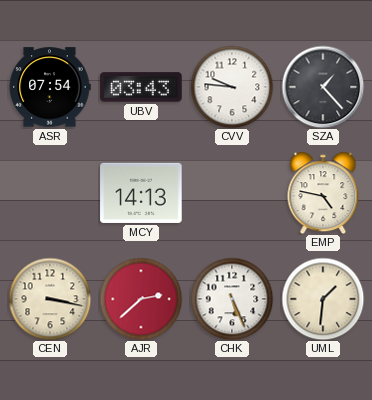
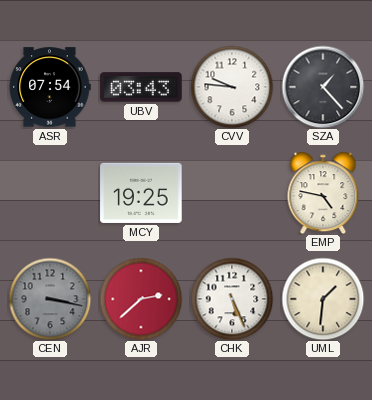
MCY: 14:13 -> 19:25
CEN dial: cream -> grey
